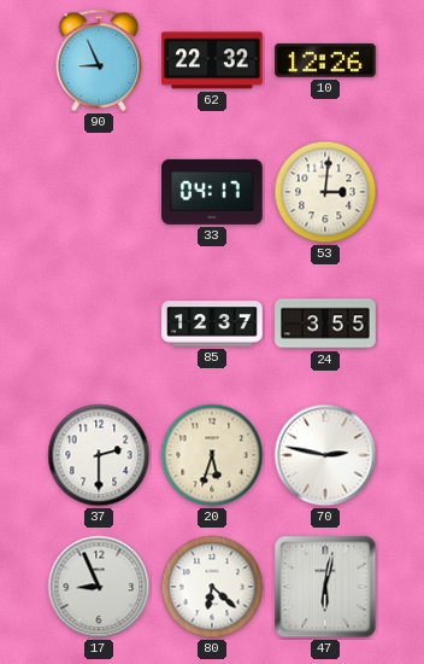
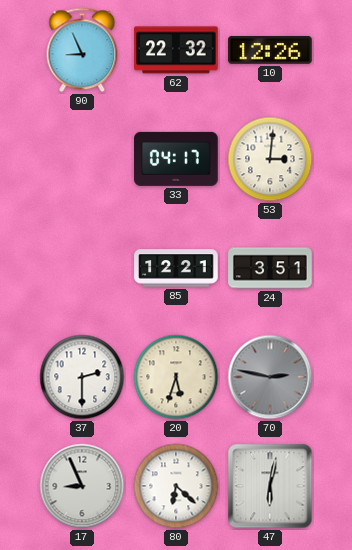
85: 12:37 -> 12:21
24: 3:55 -> 3:51
70 dial: white -> grey
